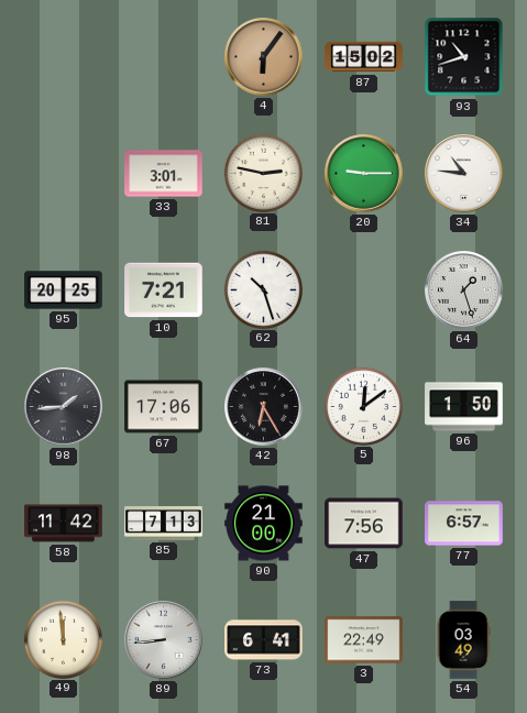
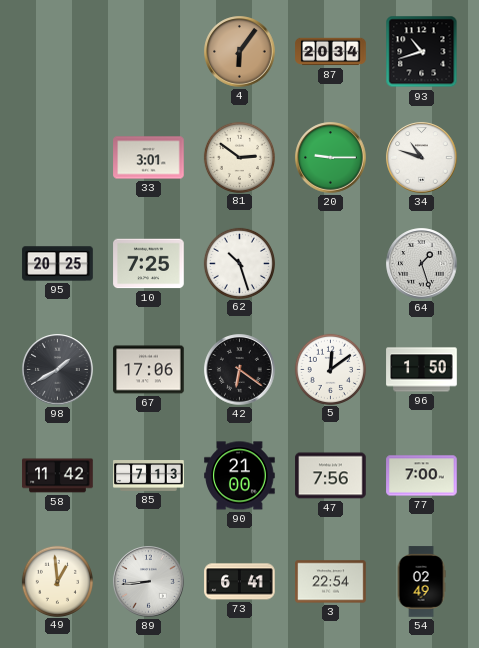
87: 15:02 -> 20:34
81: 2:47 -> 2:51
34: 10:46 -> 10:48
10: 7:21 -> 7:25
98: 1:44 -> 1:40
42: 6:25 -> 6:21
77: 6:57 -> 7:00
49: 11:59 -> 12:59
3: 22:49 -> 22:54
54: 03:49 -> 02:49
